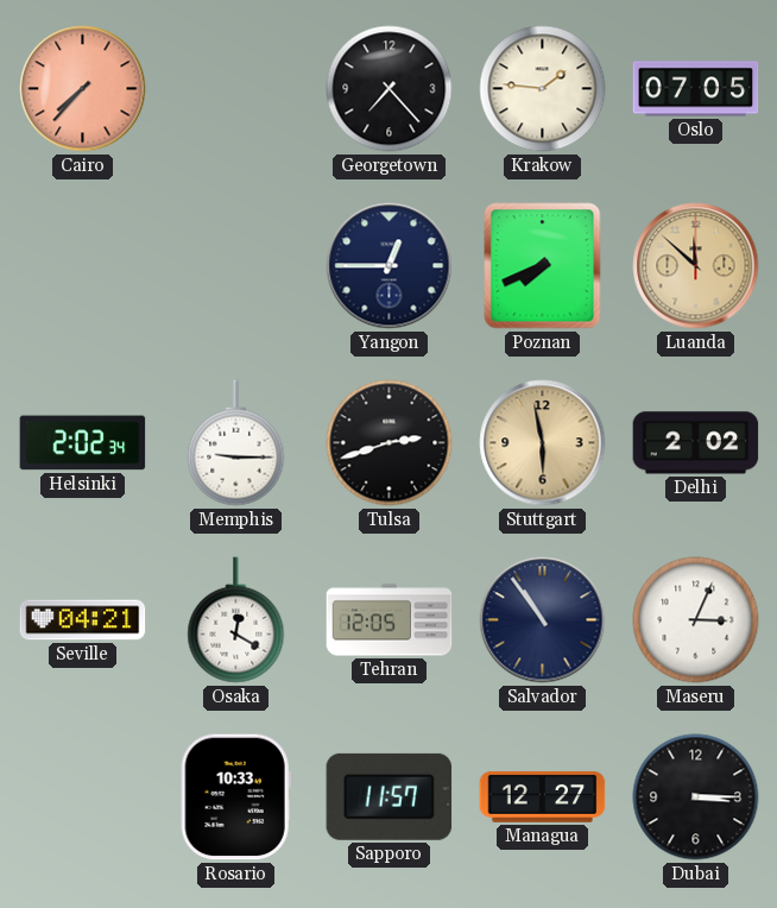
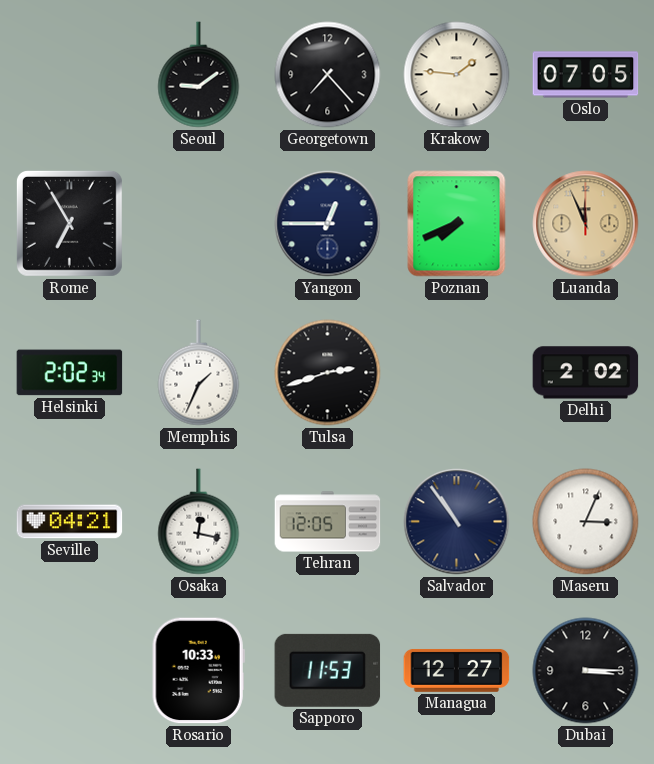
Cairo: 7:37 -> none
Seoul: none -> 9:09
Rome: none -> 6:55
Luanda: 11:52 -> 11:56
Memphis: 9:15 -> 1:34
Stuttgart: 5:58 -> none
Osaka: 12:20 -> 12:17
Sapporo: 11:57 -> 11:53
